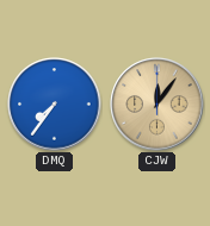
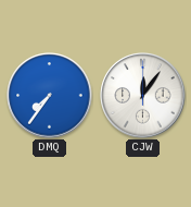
CJW dial: champagne -> white
